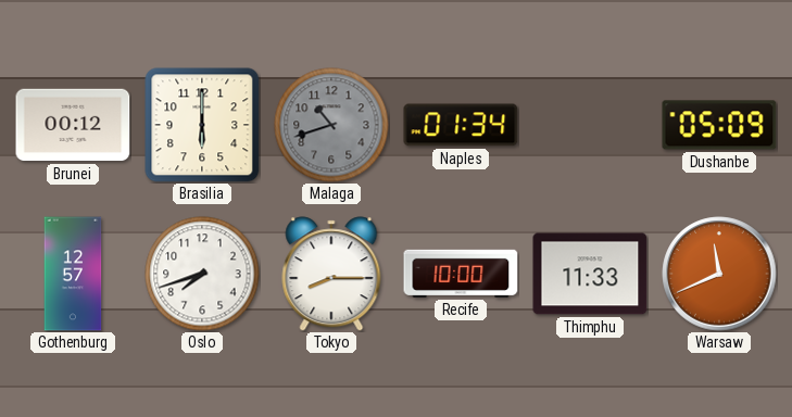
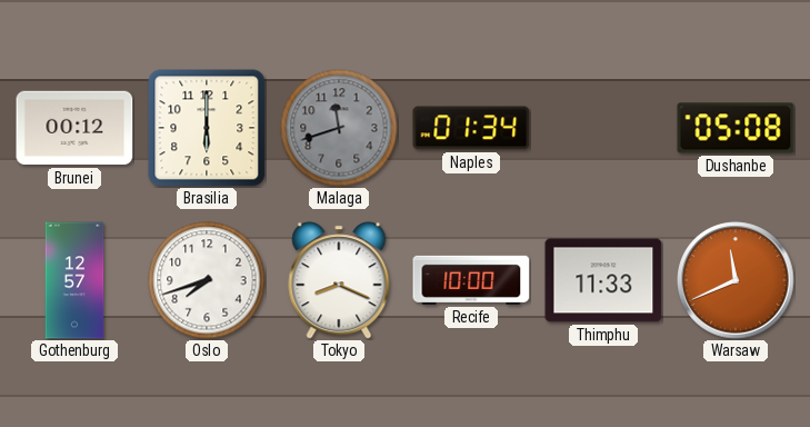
Malaga: 10:42 -> 11:42
Dushanbe: 05:09 -> 05:08
Tokyo: 8:15 -> 8:19
